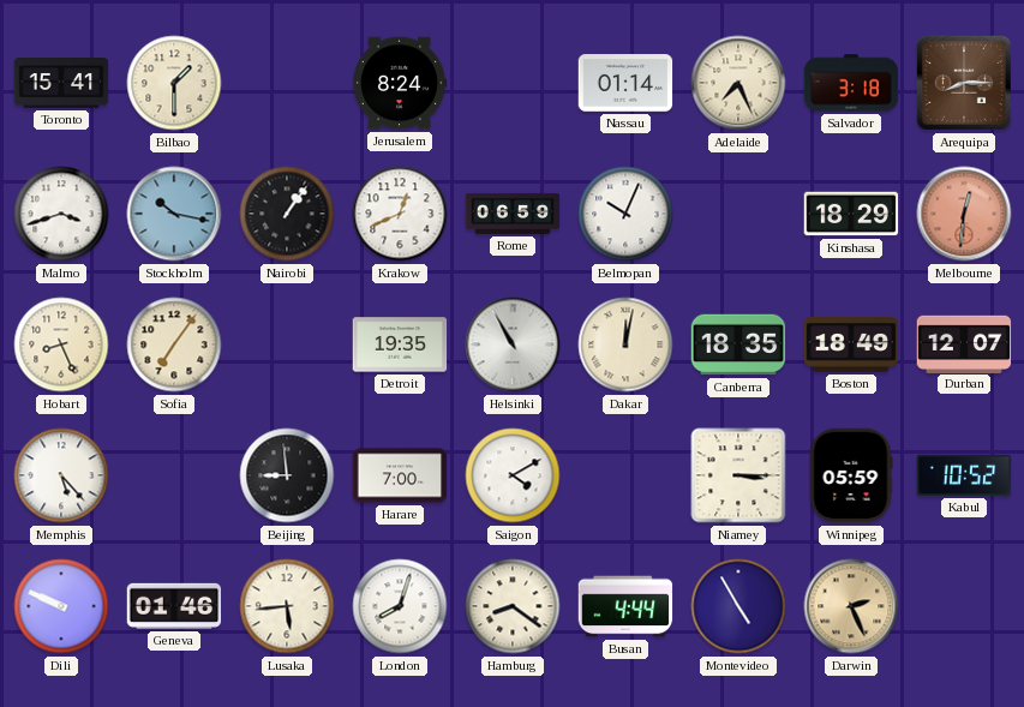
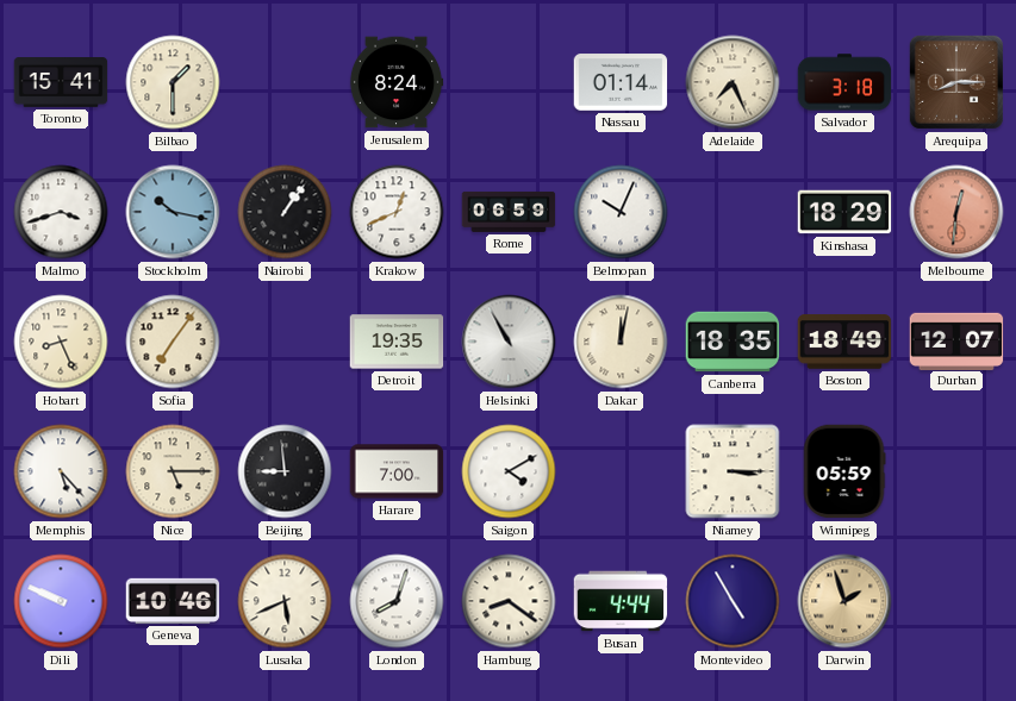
Nice: none -> 5:15
Kabul: 10:52 -> none
Geneva: 01:46 -> 10:46
Lusaka: 5:44 -> 5:41
Darwin: 2:26 -> 1:57
